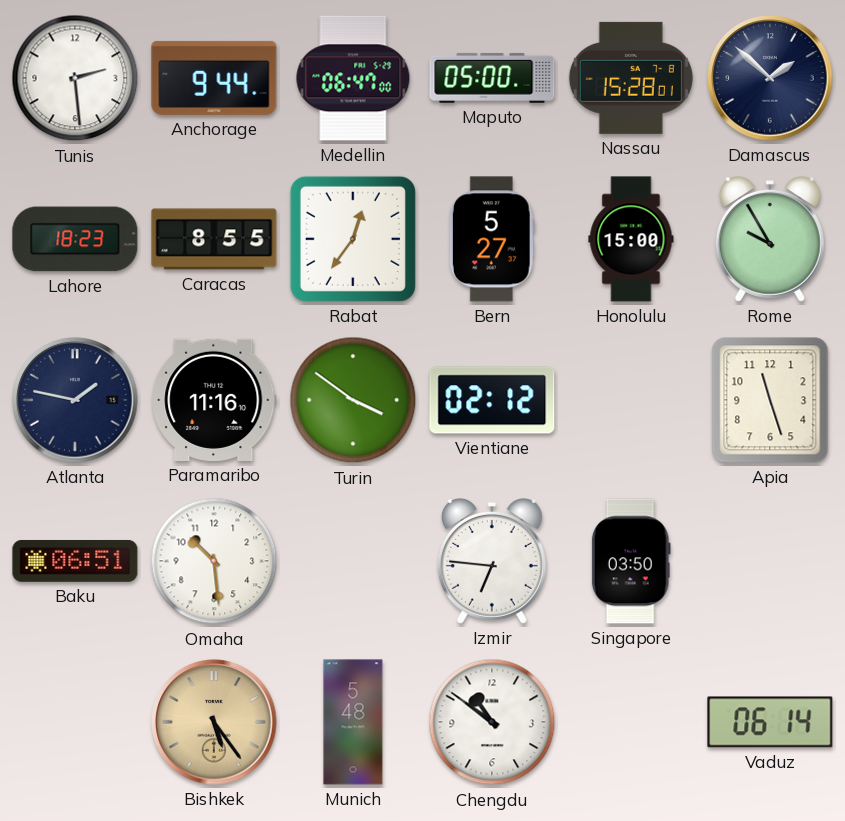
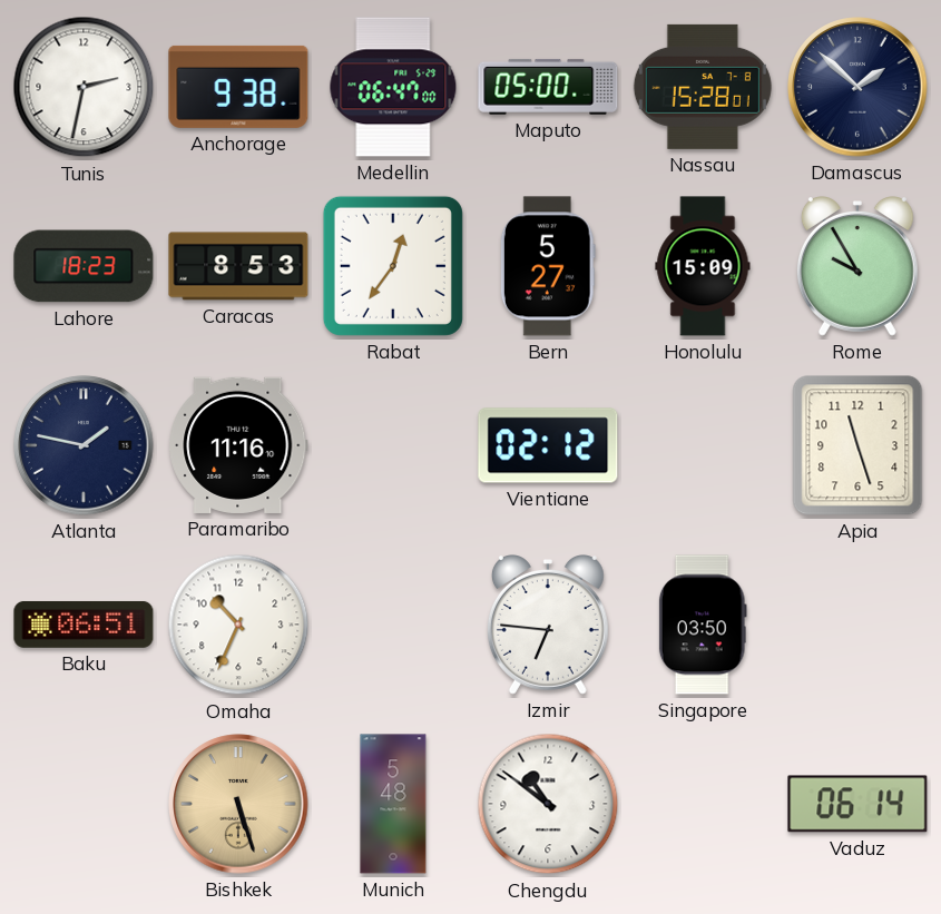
Tunis: 2:29 -> 2:32
Anchorage: 9:44 -> 9:38
Caracas: 8:55 -> 8:53
Honolulu: 15:00 -> 15:09
Turin: 3:51 -> none
Omaha: 10:29 -> 10:34
Bishkek: 5:24 -> 5:27
